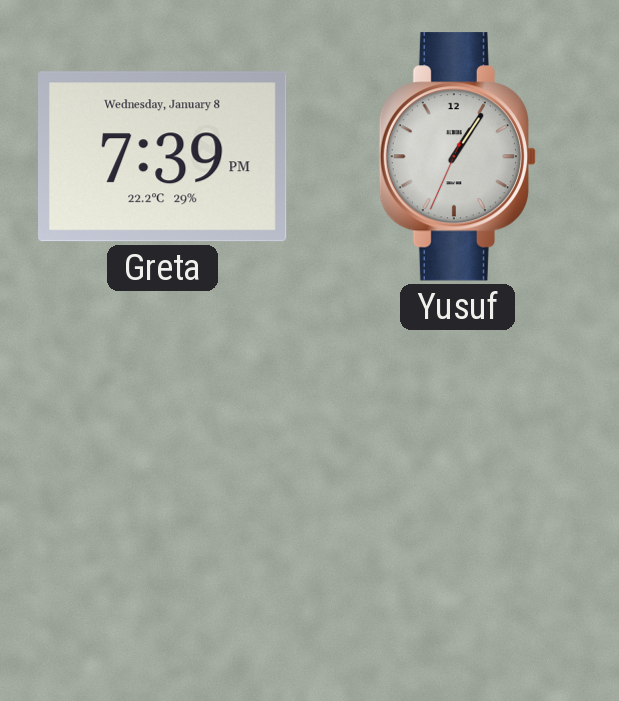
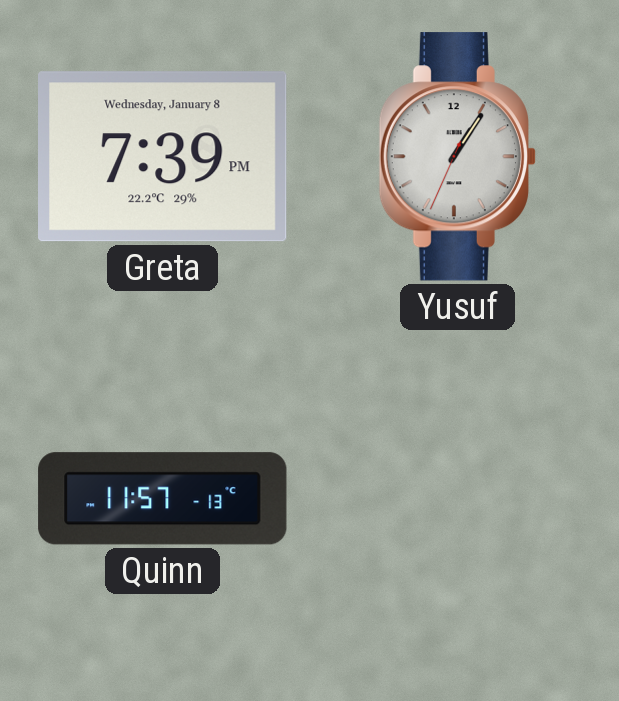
Quinn: none -> 11:57
